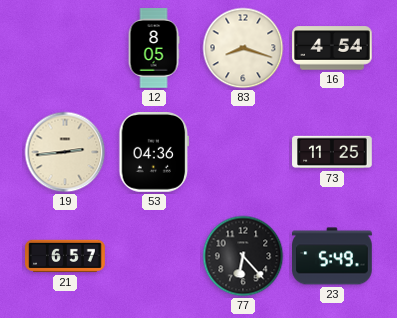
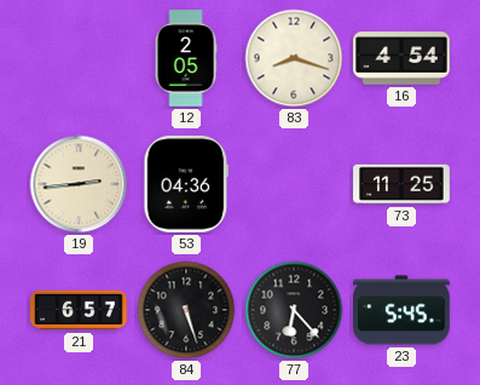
12: 8:05 -> 2:05
84: none -> 5:27
23: 5:49 -> 5:45
